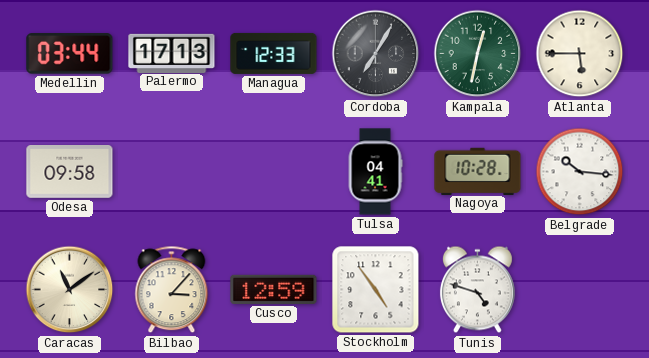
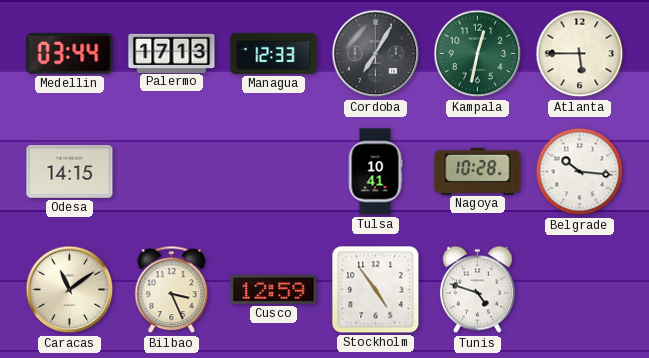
Odesa: 09:58 -> 14:15
Tulsa: 04:41 -> 10:41
Bilbao: 3:07 -> 3:26
